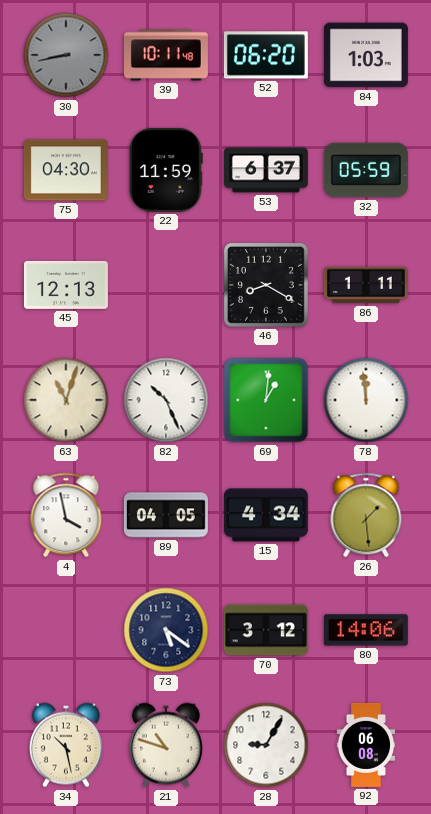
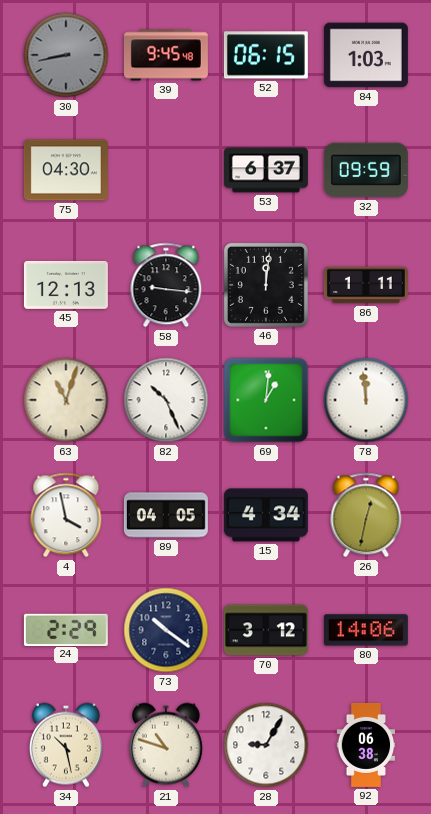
39: 10:11 -> 9:45
52: 06:20 -> 06:15
22: 11:59 -> none
32: 05:59 -> 09:59
58: none -> 9:16
46: 8:20 -> 12:01
26: 1:29 -> 12:32
24: none -> 2:29
73: 5:21 -> 10:21
92: 06:08 -> 06:38
